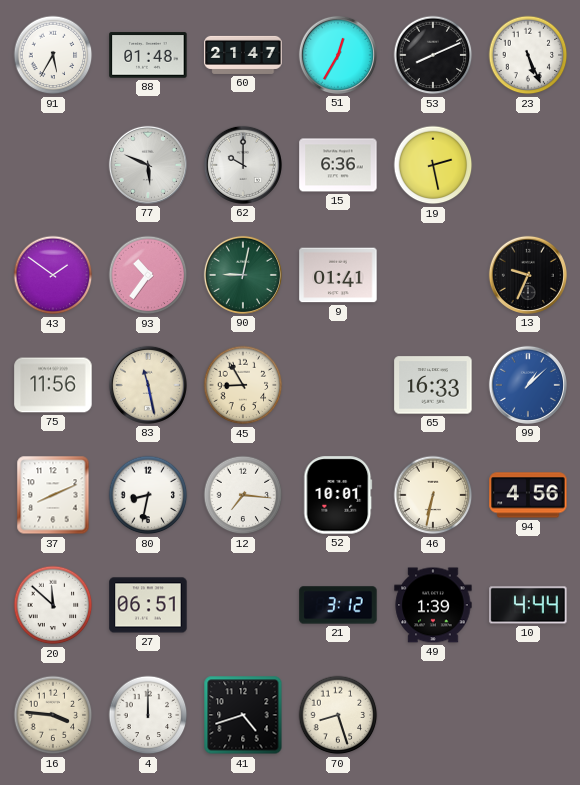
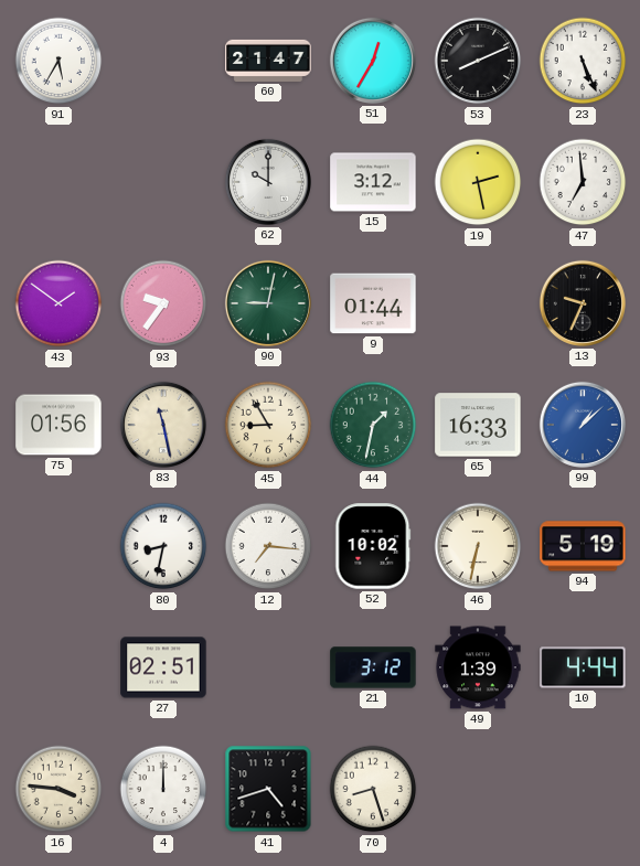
88: 01:48 -> none
77: 5:49 -> none
15: 6:36 -> 3:12
47: none -> 6:59
93: 10:36 -> 9:36
9: 01:41 -> 01:44
75: 11:56 -> 01:56
44: none -> 1:32
37: 8:11 -> none
52: 10:01 -> 10:02
94: 4:56 -> 5:19
20: 11:52 -> none
27: 06:51 -> 02:51
